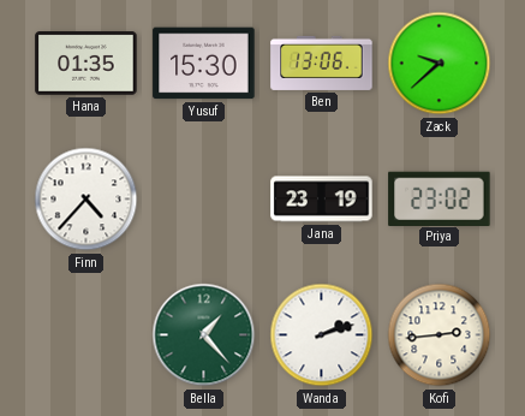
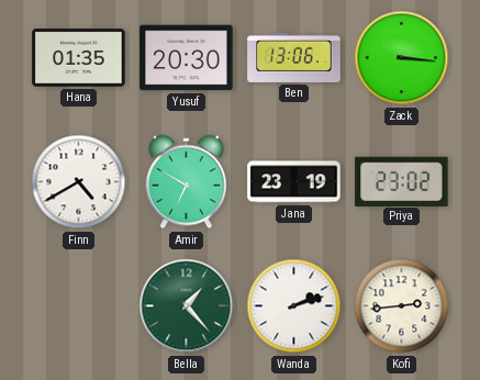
Yusuf: 15:30 -> 20:30
Zack: 9:38 -> 3:16
Finn: 4:37 -> 4:40
Amir: none -> 6:50
